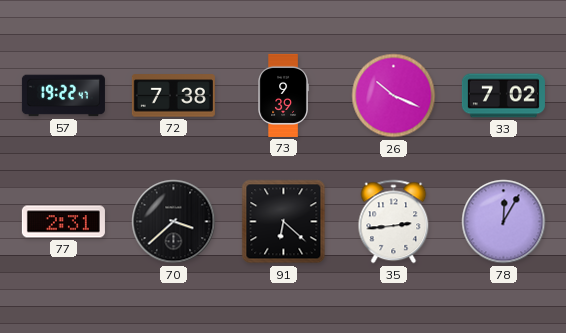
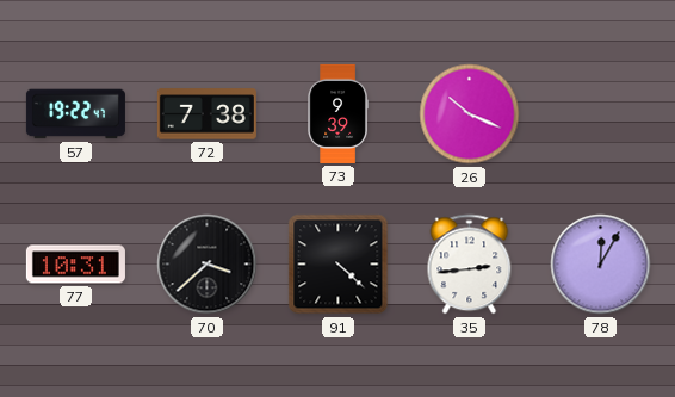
33: 7:02 -> none
77: 2:31 -> 10:31
91: 6:22 -> 4:22
